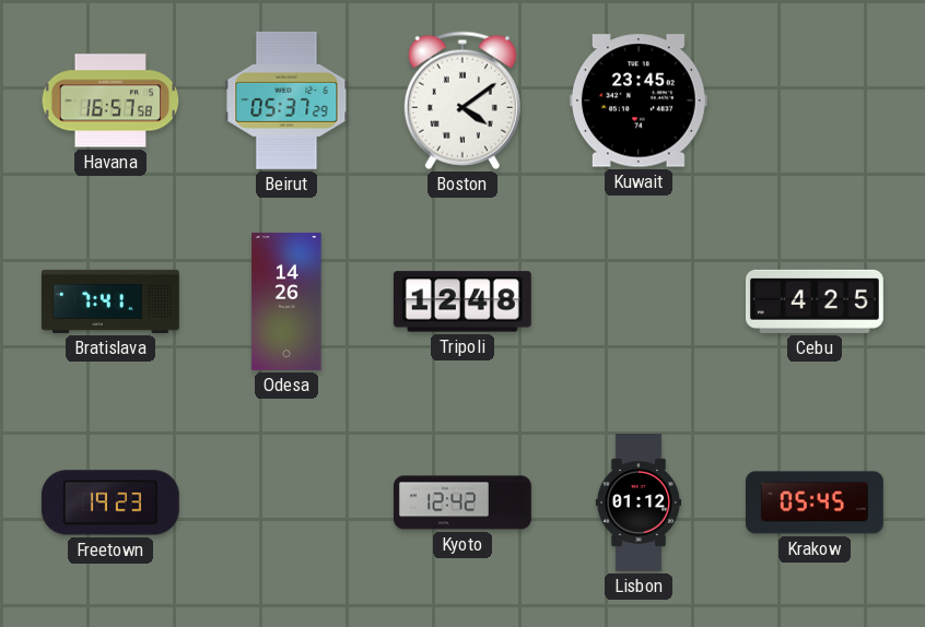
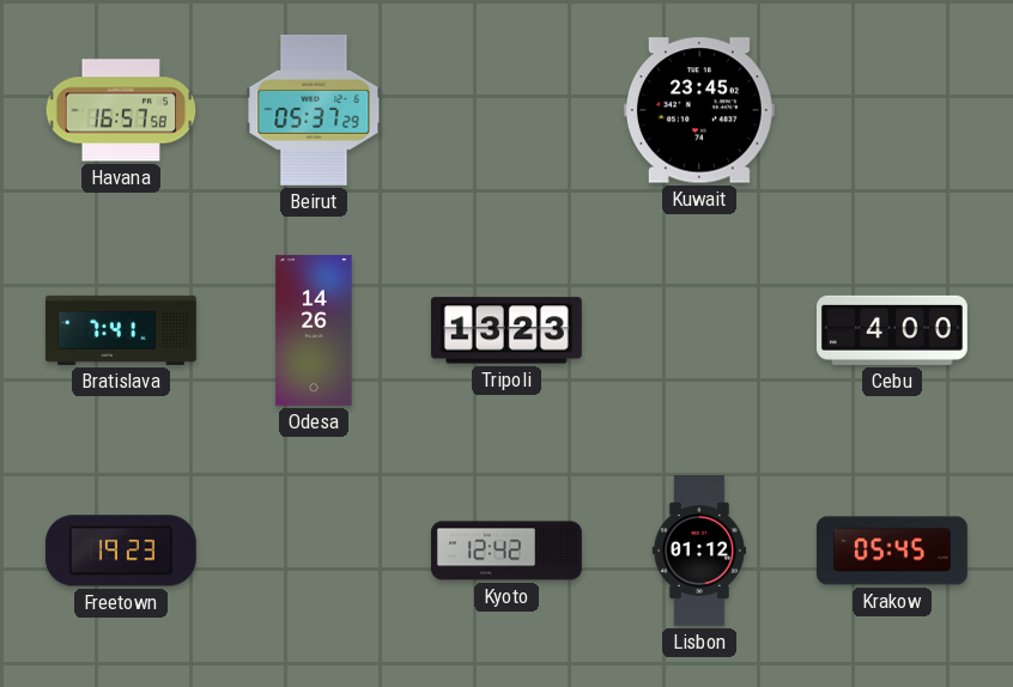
Boston: 4:09 -> none
Tripoli: 12:48 -> 13:23
Cebu: 4:25 -> 4:00
